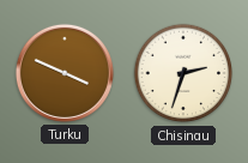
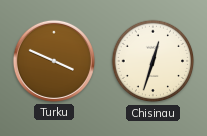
Chisinau: 2:33 -> 12:33
